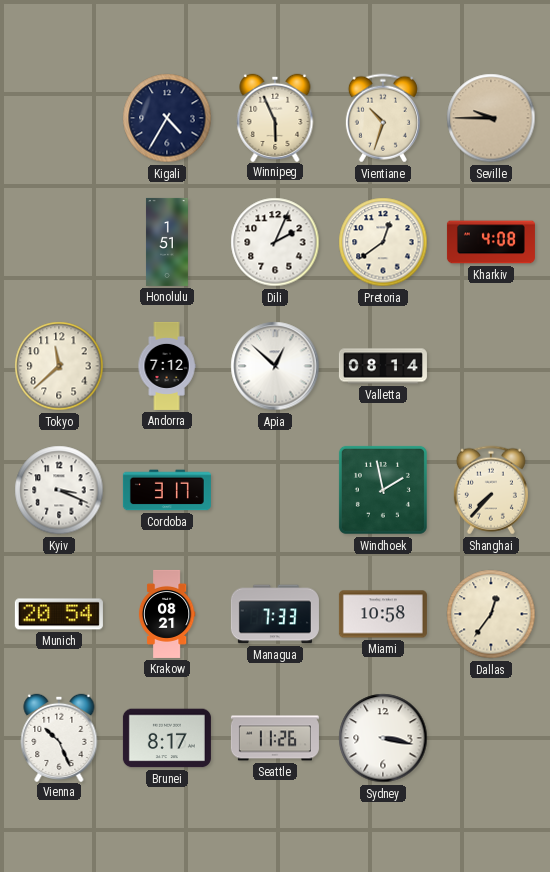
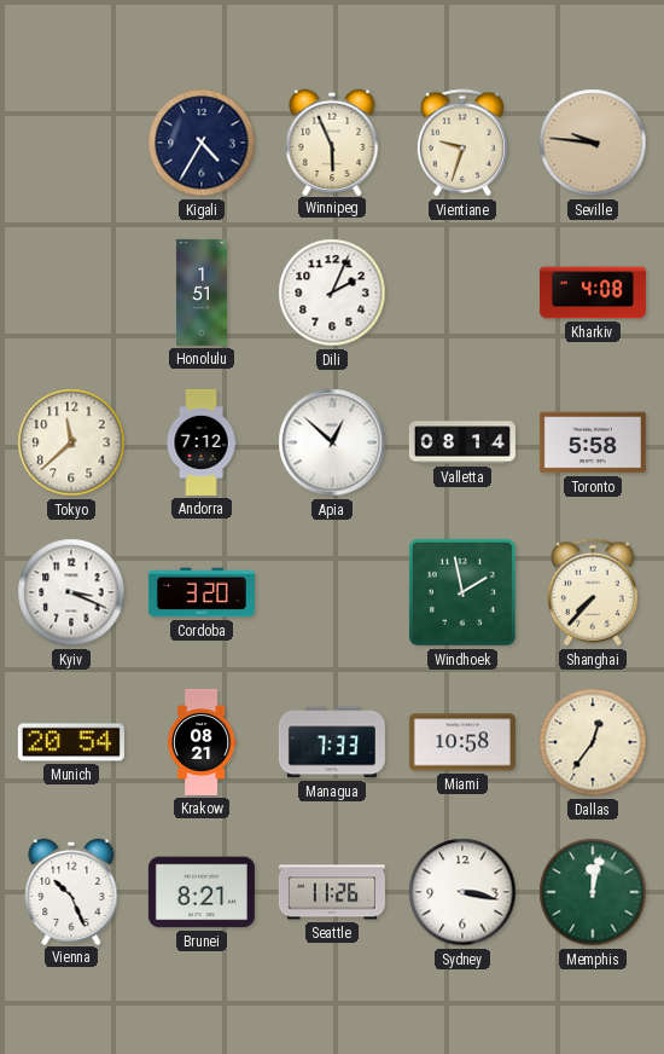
Vientiane: 10:33 -> 9:33
Seville: 9:45 -> 9:46
Pretoria: 12:39 -> none
Toronto: none -> 5:58
Cordoba: 3:17 -> 3:20
Brunei: 8:17 -> 8:21
Memphis: none -> 12:02
